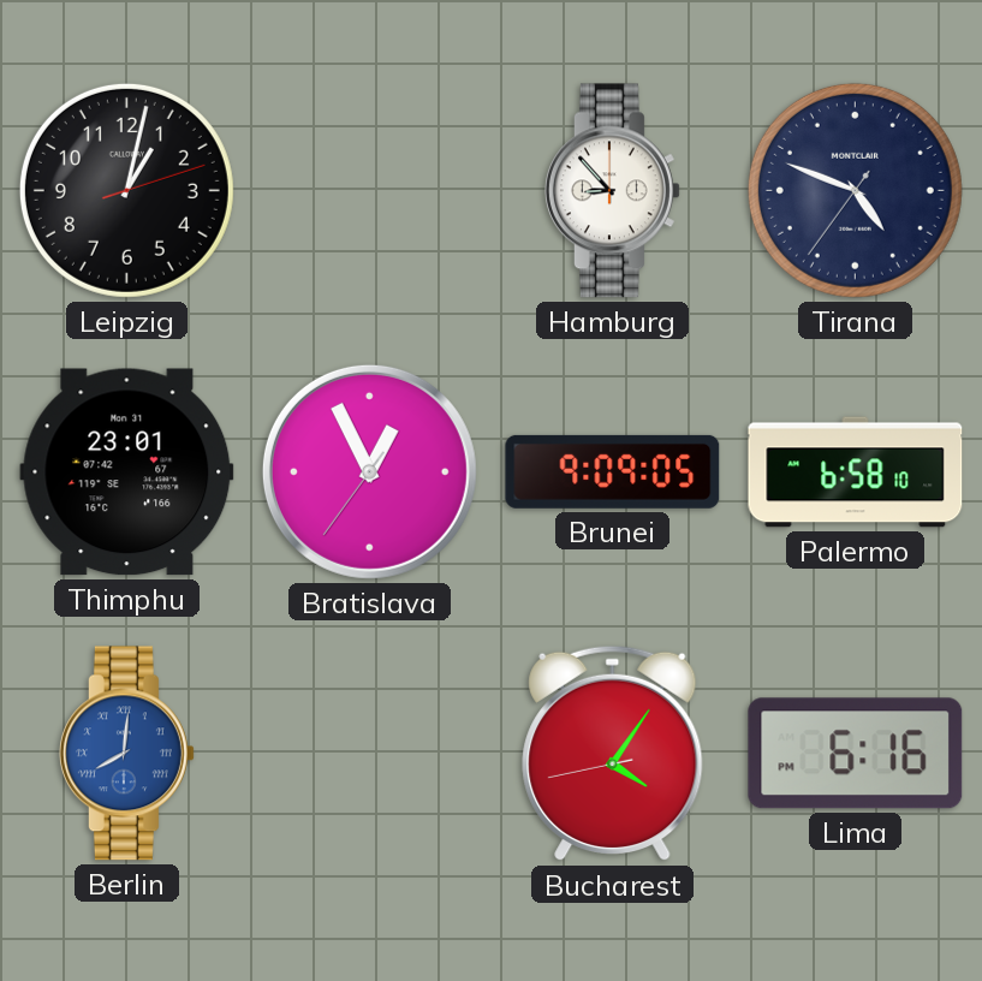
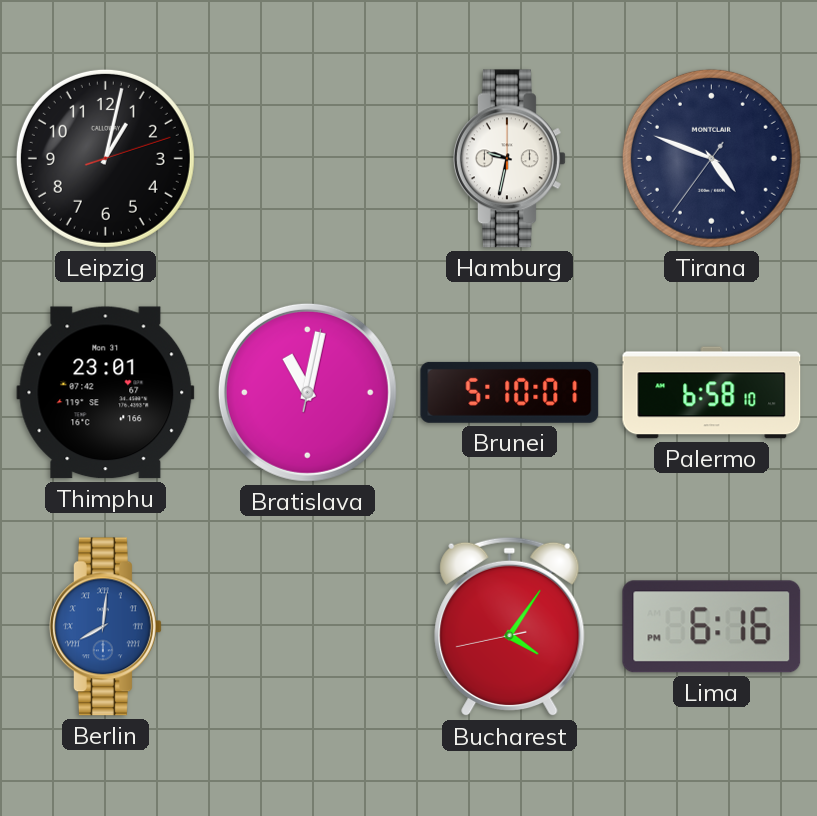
Hamburg: 8:53 -> 9:32
Bratislava: 12:55 -> 11:02
Brunei: 9:09 -> 5:10
